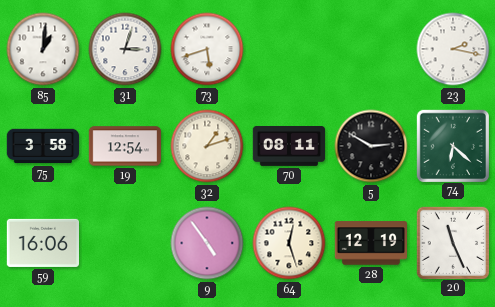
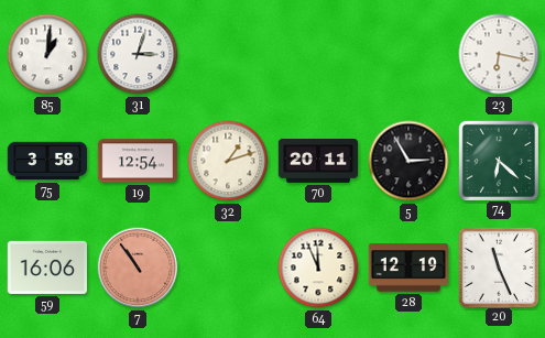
73: 5:42 -> none
23: 2:17 -> 6:17
70: 08:11 -> 20:11
5: 2:50 -> 2:55
7: none -> 10:54
9: 4:54 -> none
64: 12:27 -> 11:56
